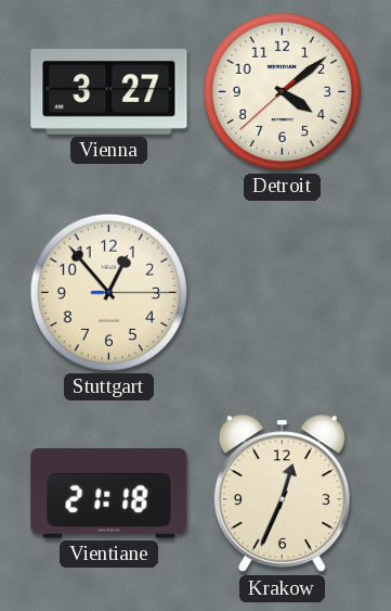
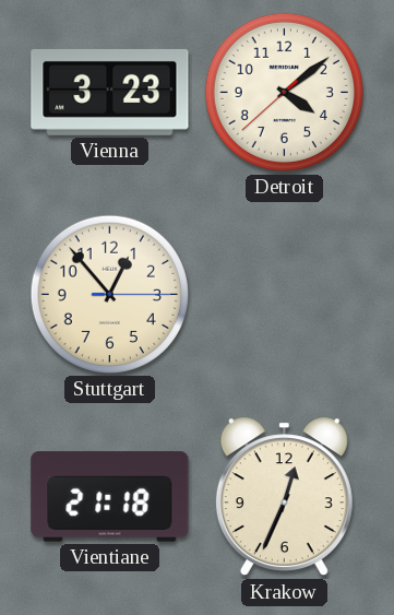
Vienna: 3:27 -> 3:23
